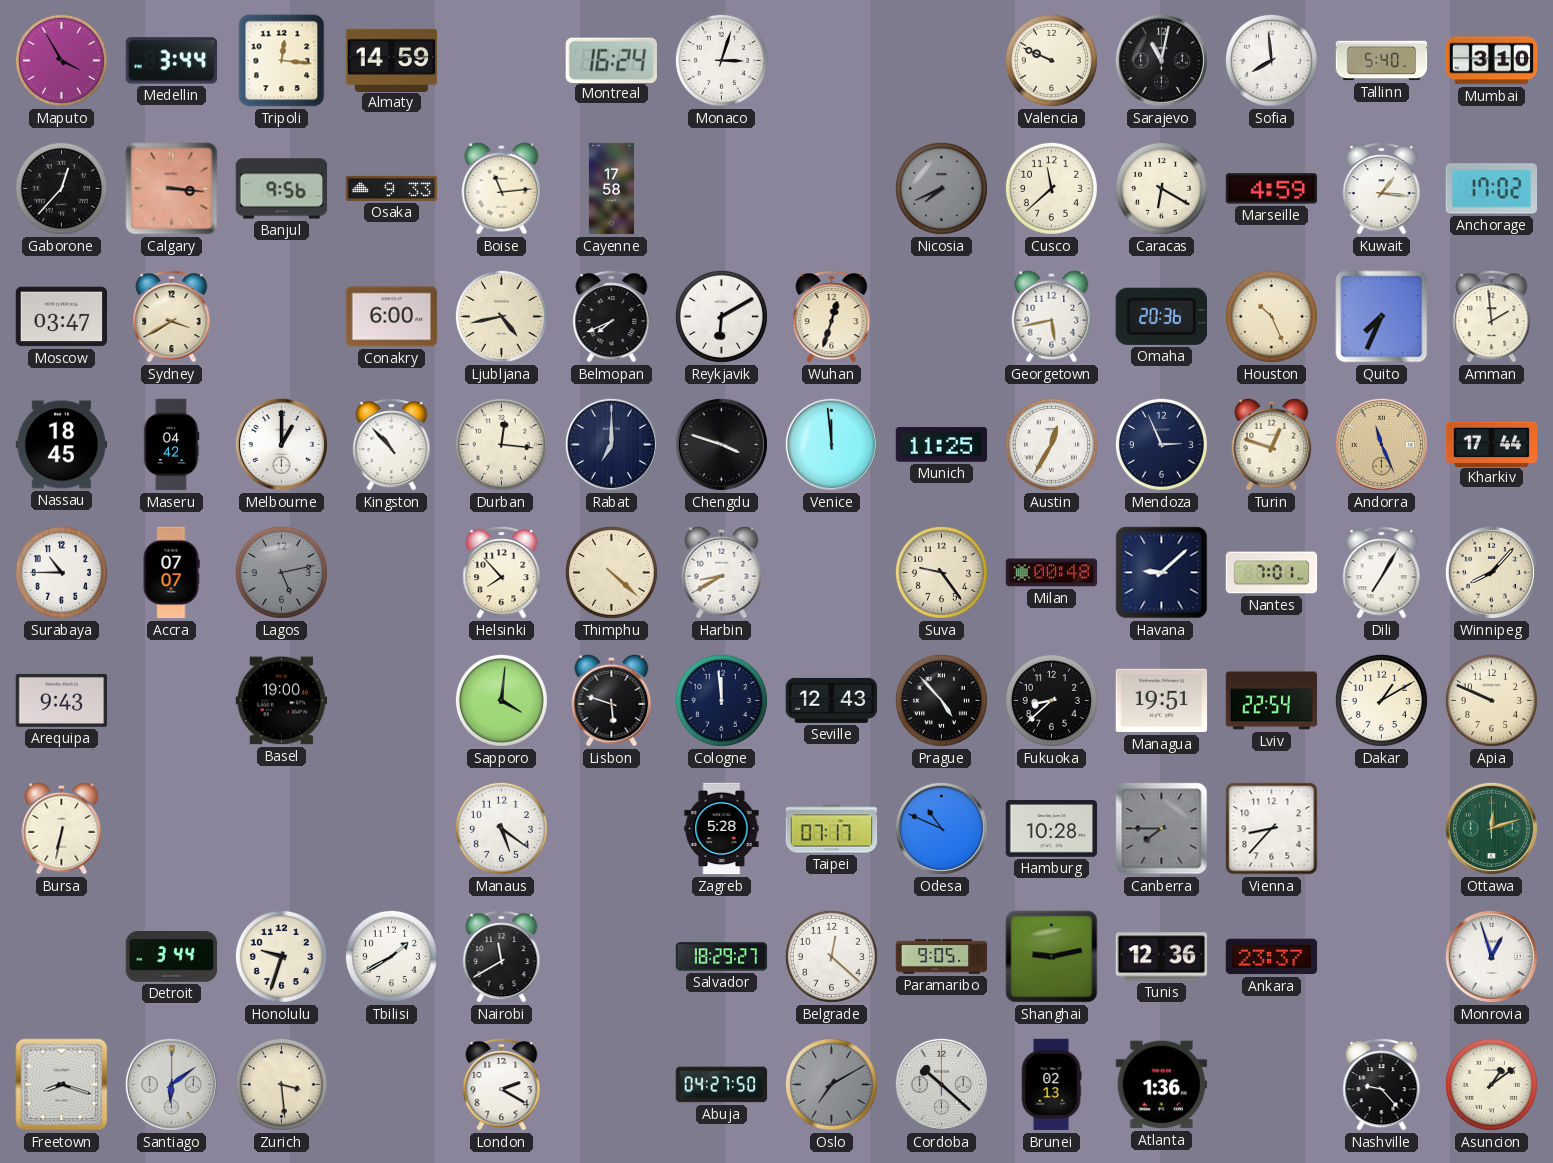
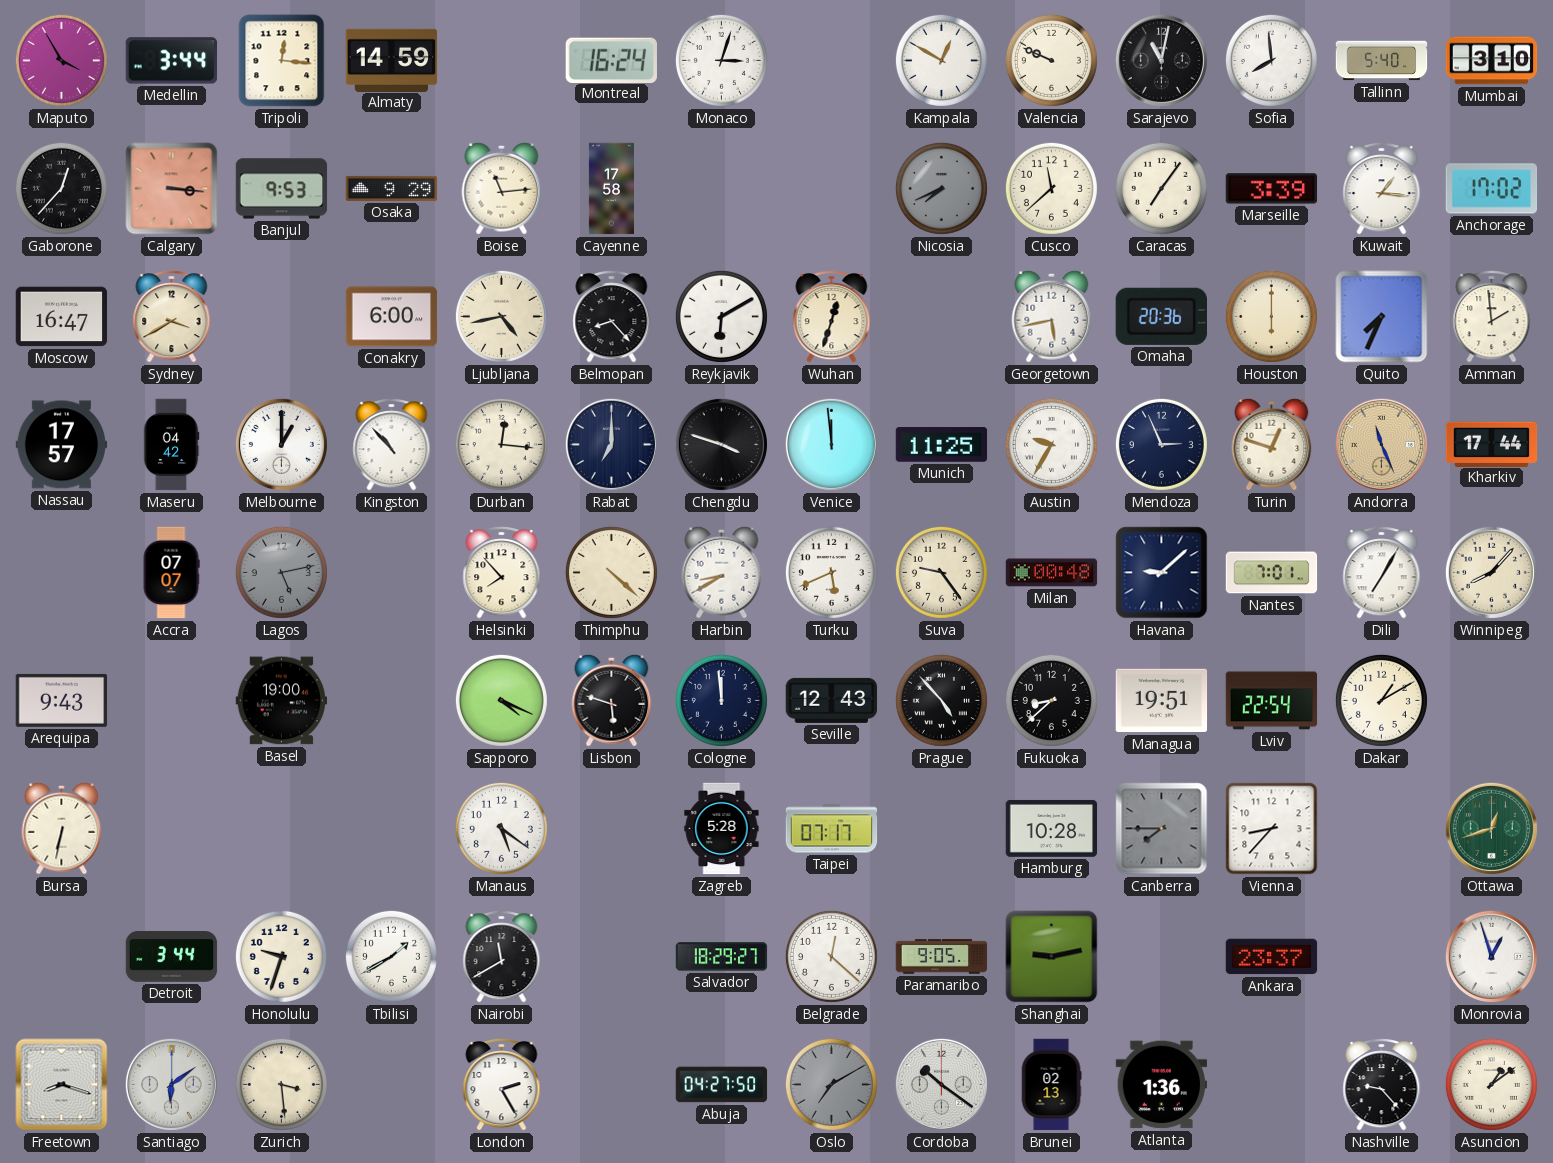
Kampala: none -> 12:50
Banjul: 9:56 -> 9:53
Osaka: 9:33 -> 9:29
Caracas: 6:20 -> 7:06
Marseille: 4:59 -> 3:39
Moscow: 03:47 -> 16:47
Belmopan: 7:41 -> 8:23
Houston: 10:26 -> 6:00
Nassau: 18:45 -> 17:57
Austin: 12:35 -> 9:35
Surabaya: 10:45 -> none
Turku: none -> 5:41
Sapporo: 4:01 -> 4:19
Apia: 9:49 -> none
Odesa: 10:49 -> none
Ottawa: 12:12 -> 12:42
Tunis: 12:36 -> none
London: 2:20 -> 2:25
Cordoba: 10:22 -> 10:21
